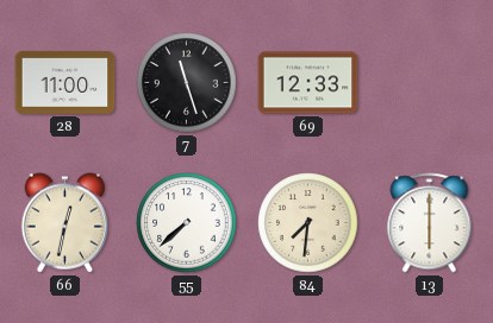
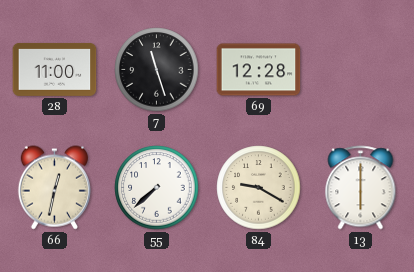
69: 12:33 -> 12:28
84: 7:31 -> 9:20
